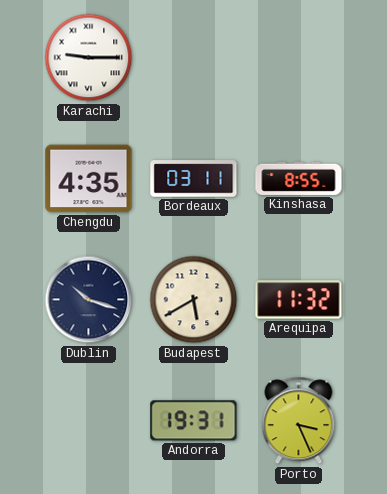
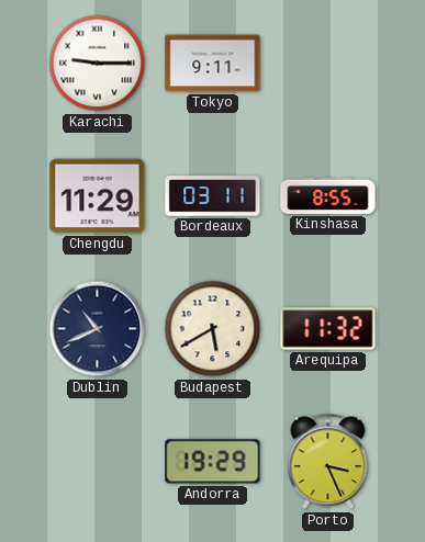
Tokyo: none -> 9:11
Chengdu: 4:35 -> 11:29
Dublin: 10:18 -> 10:41
Andorra: 19:31 -> 19:29
